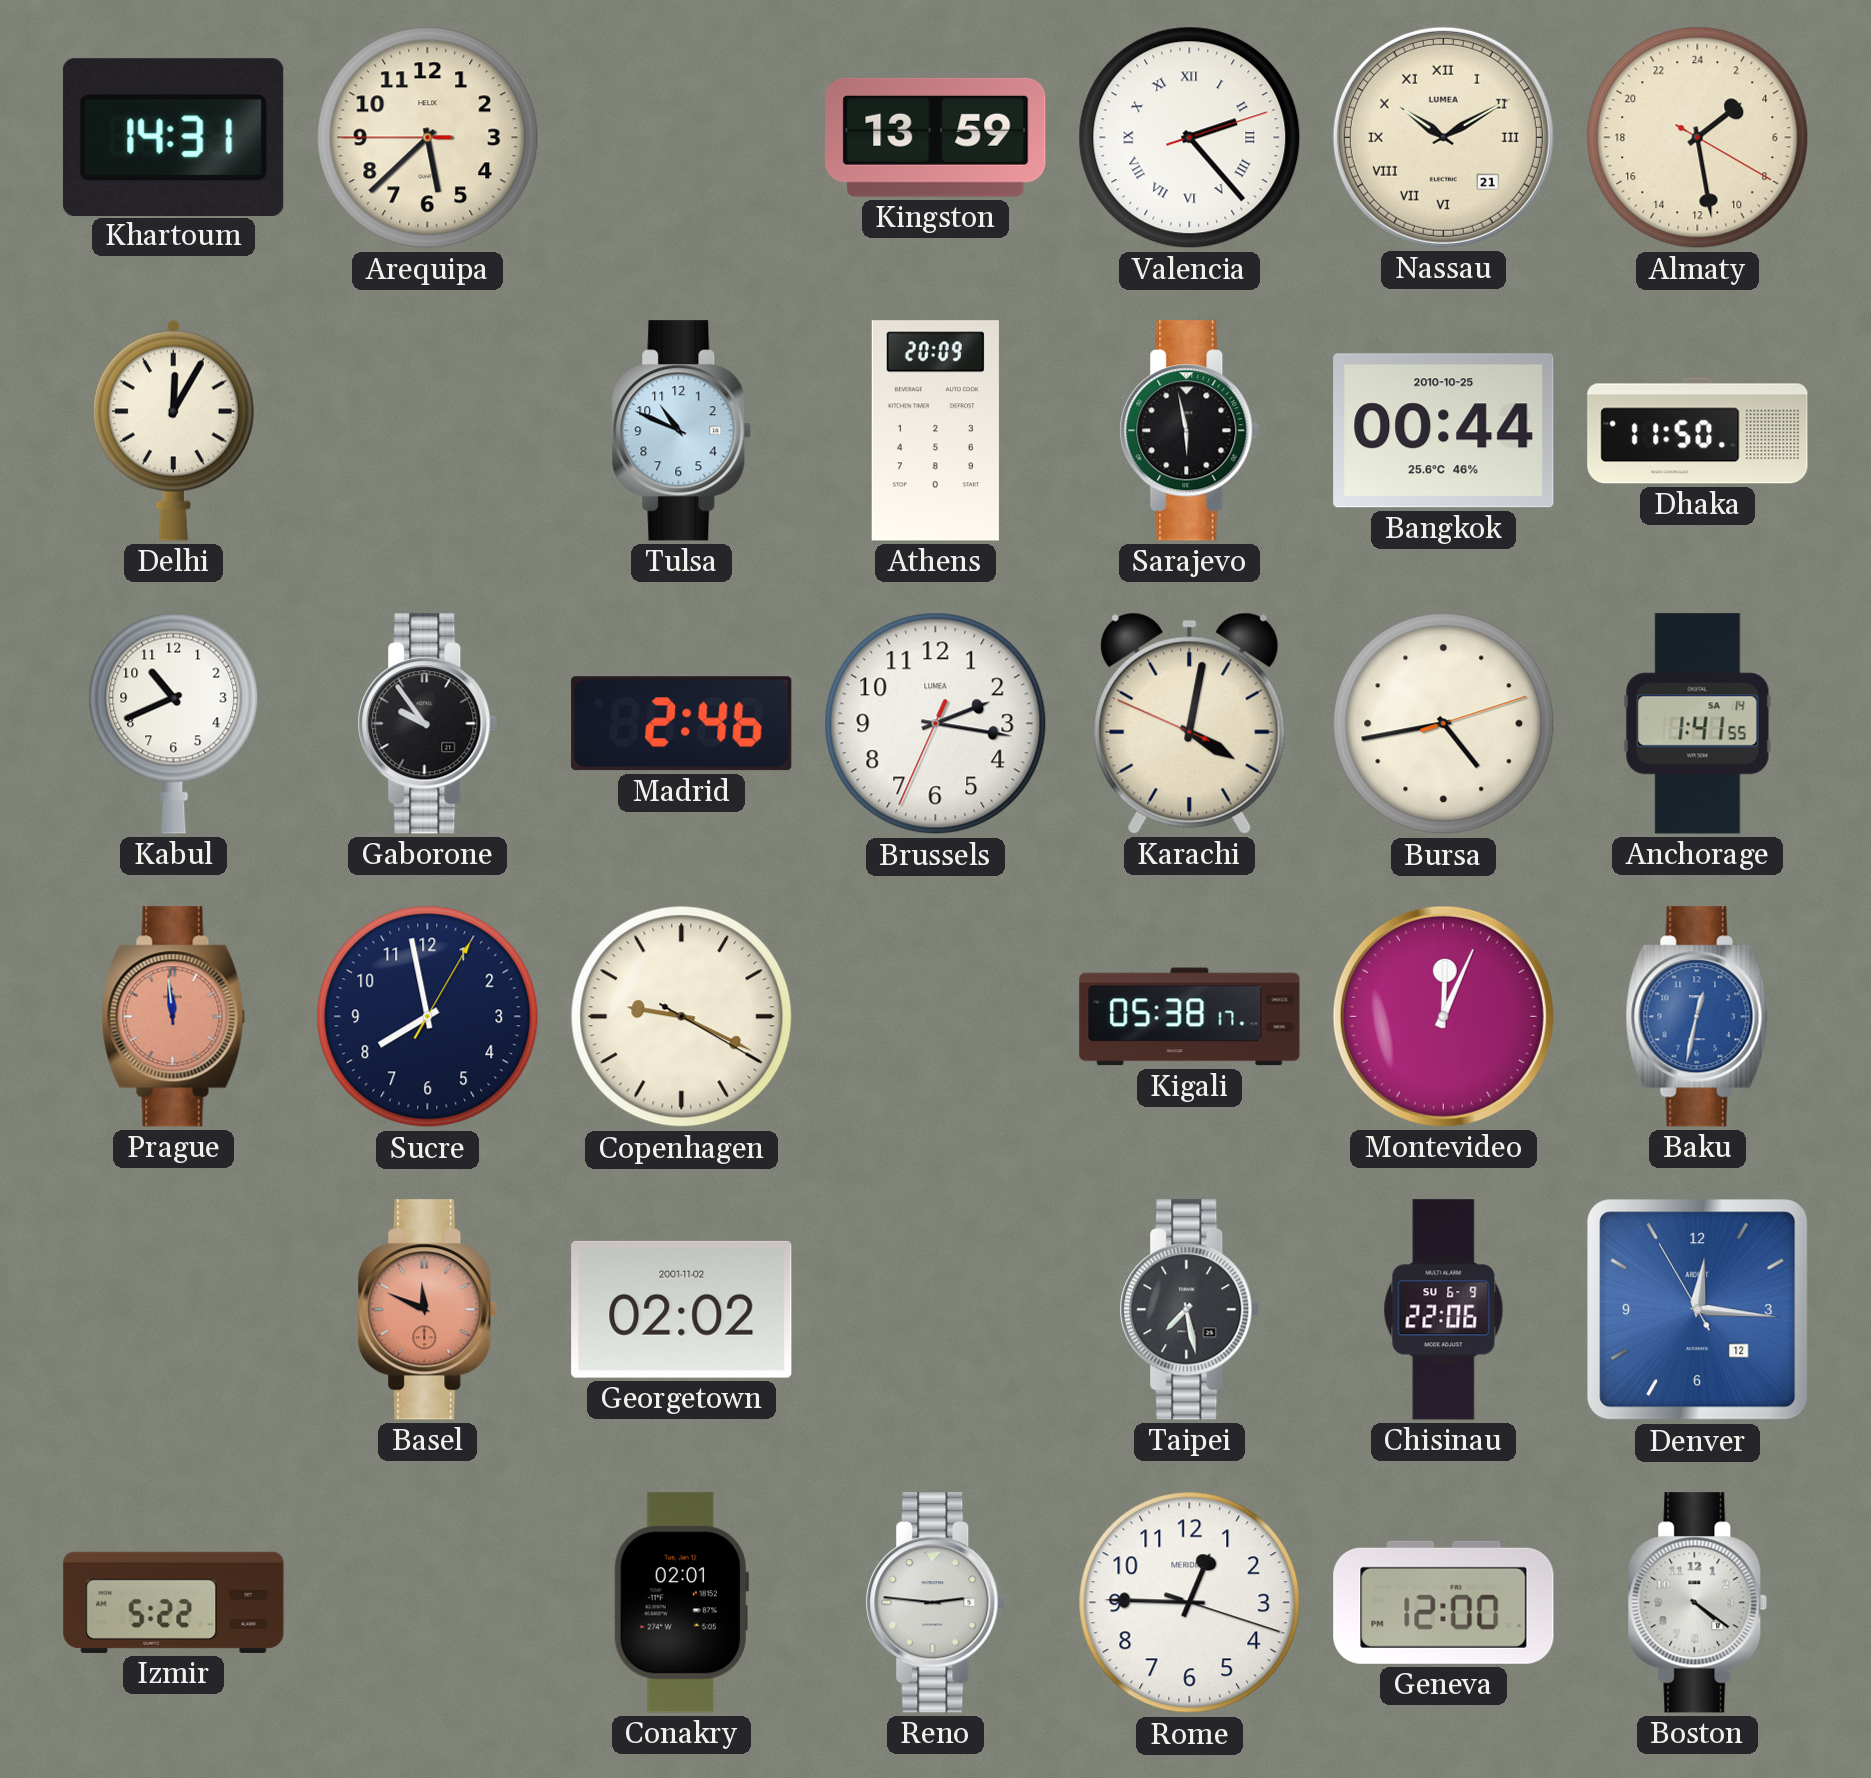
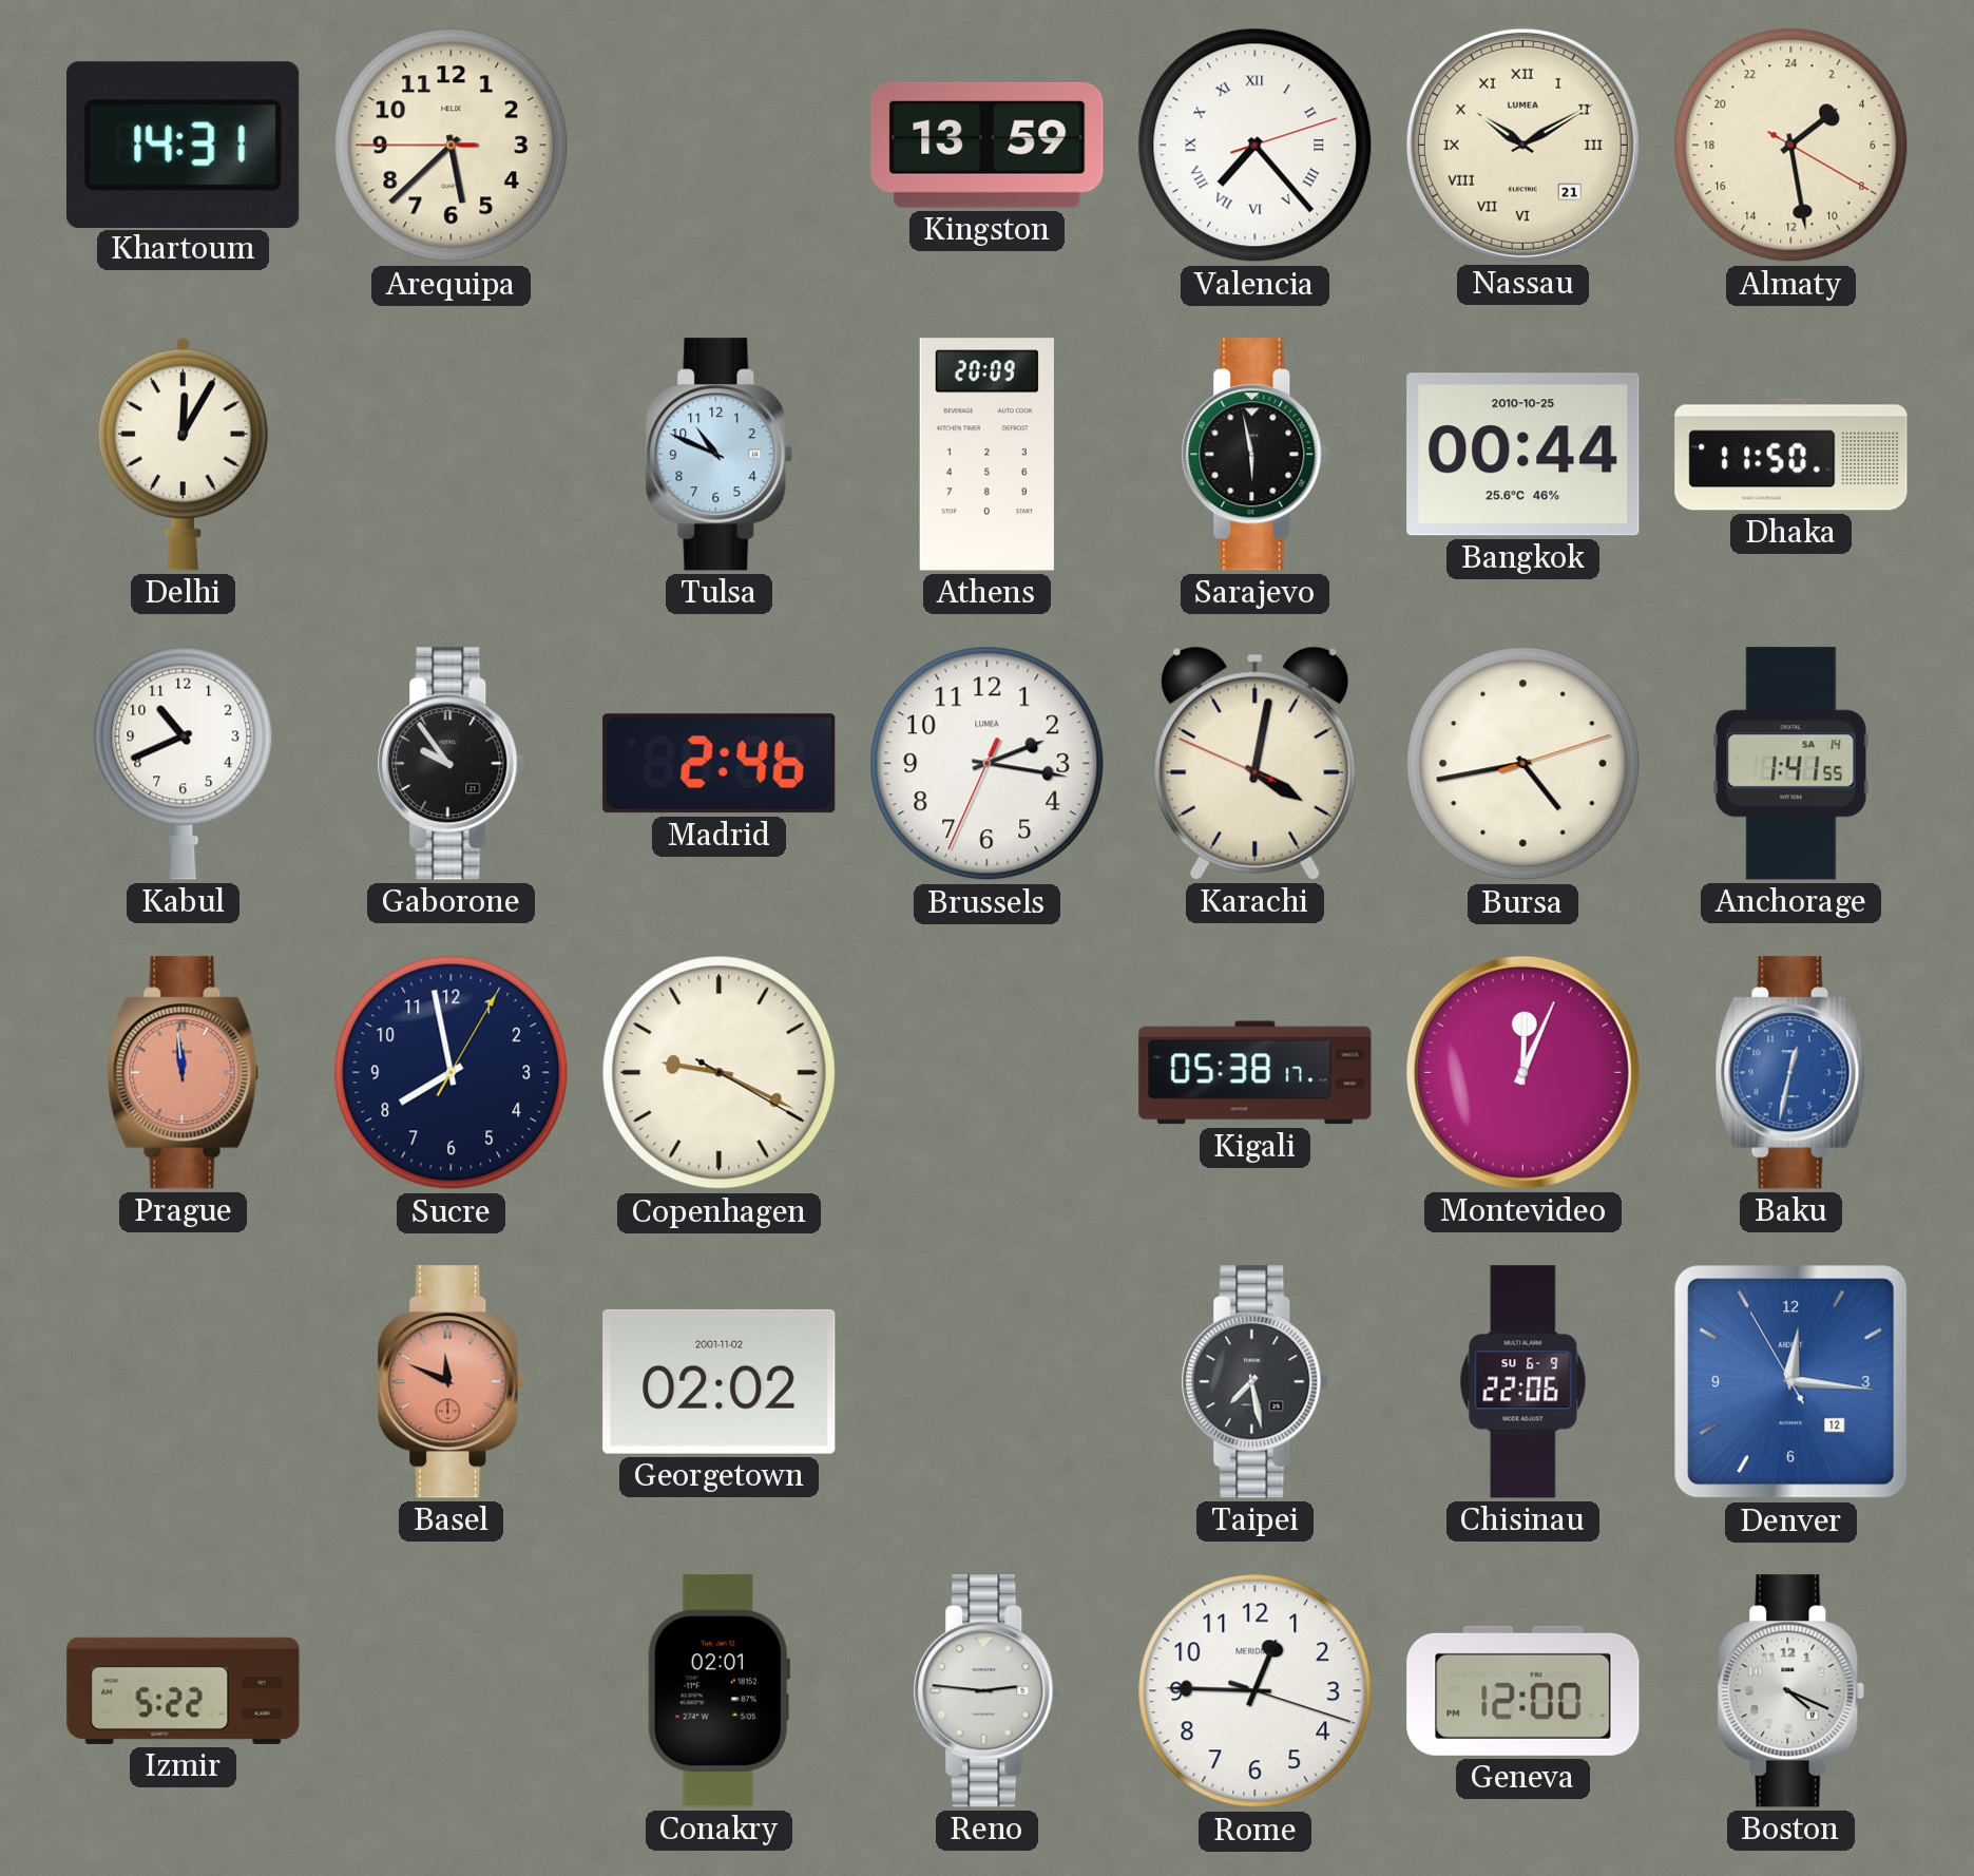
Valencia: 2:23 -> 7:23
Boston: 4:21 -> 4:19
